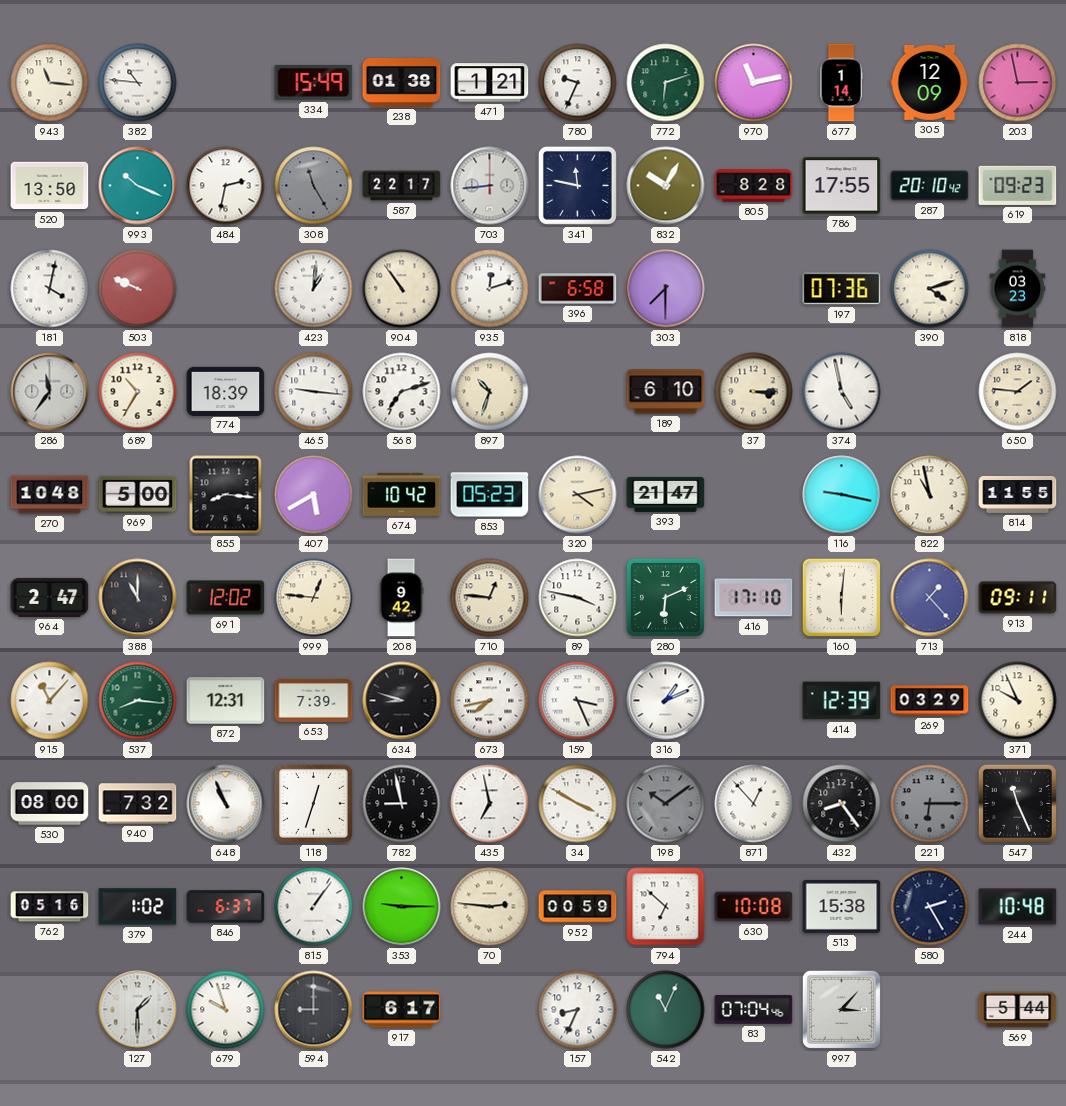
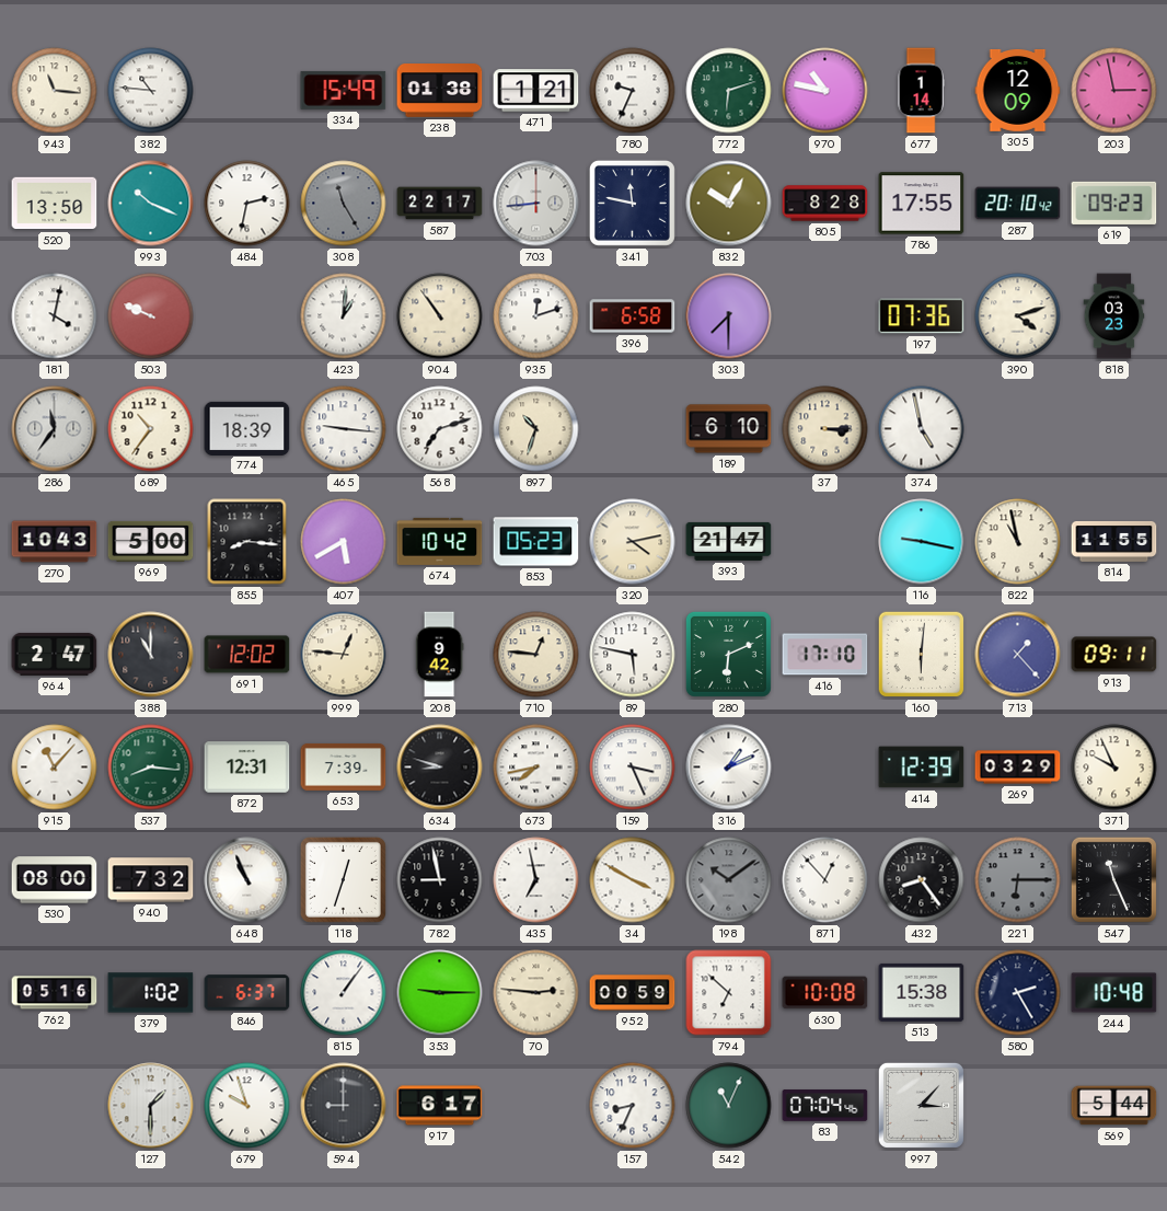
970: 11:13 -> 10:47
689: 10:35 -> 10:36
650: 1:46 -> none
270: 10:48 -> 10:43
89: 3:47 -> 5:47
